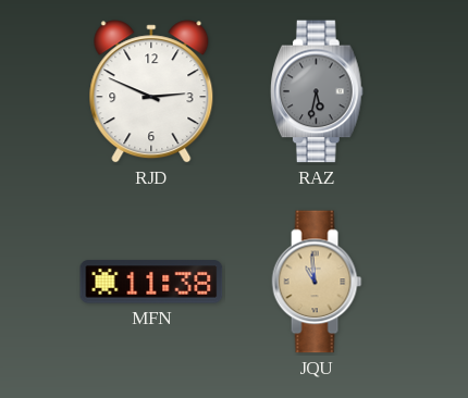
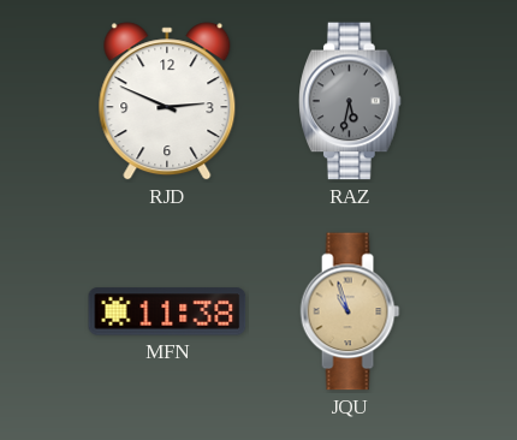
JQU: 10:59 -> 10:57
